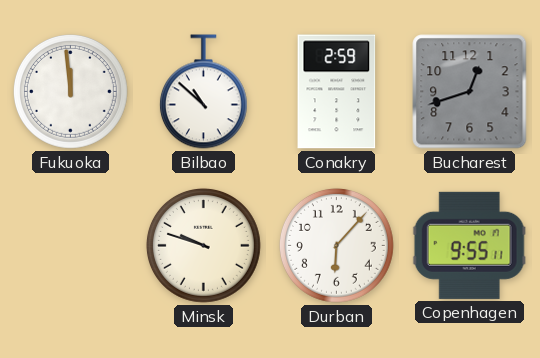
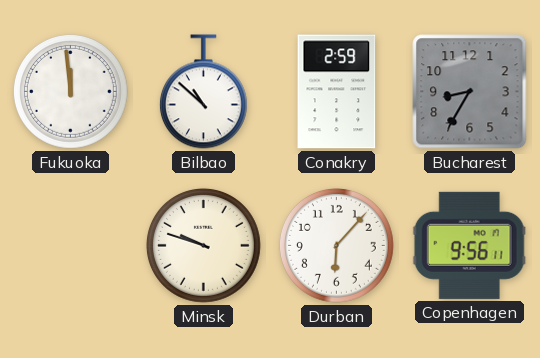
Bucharest: 12:42 -> 8:35
Copenhagen: 9:55 -> 9:56
